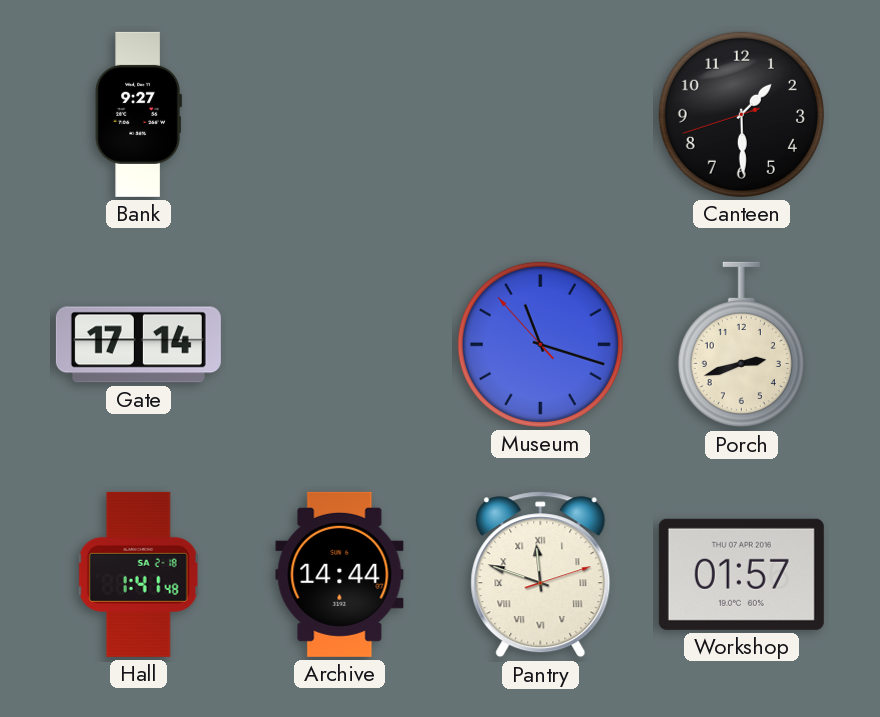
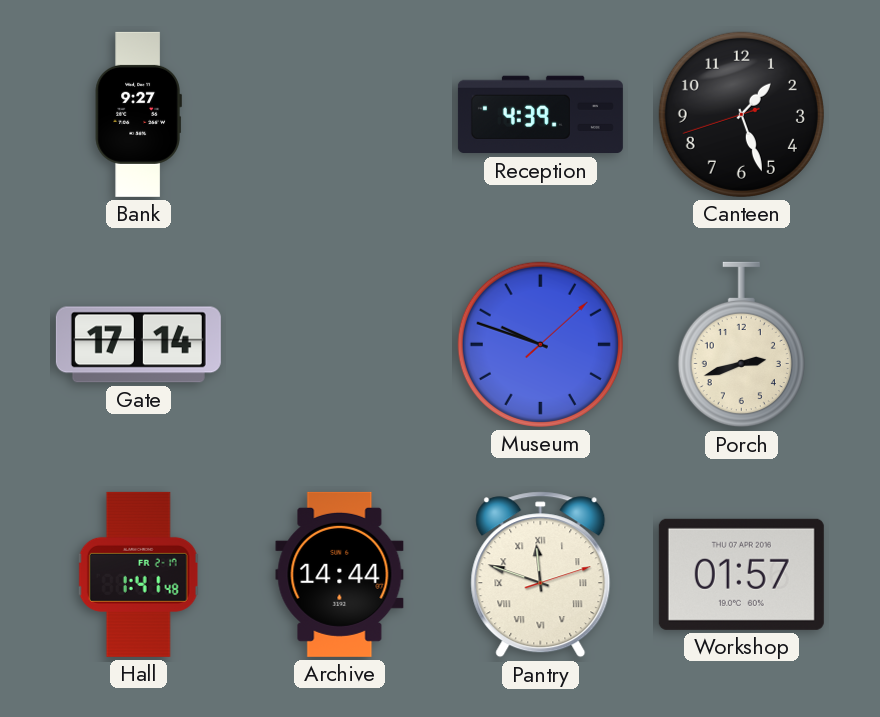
Reception: none -> 4:39
Canteen: 1:29 -> 1:26
Museum: 11:17 -> 9:48
Hall date: SA 2-18 -> FR 2-17
